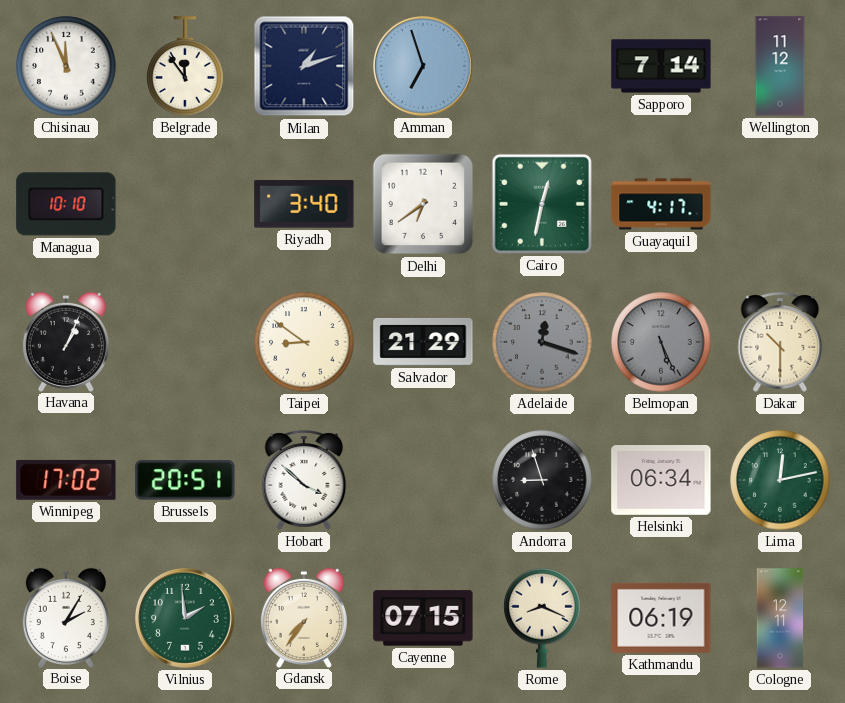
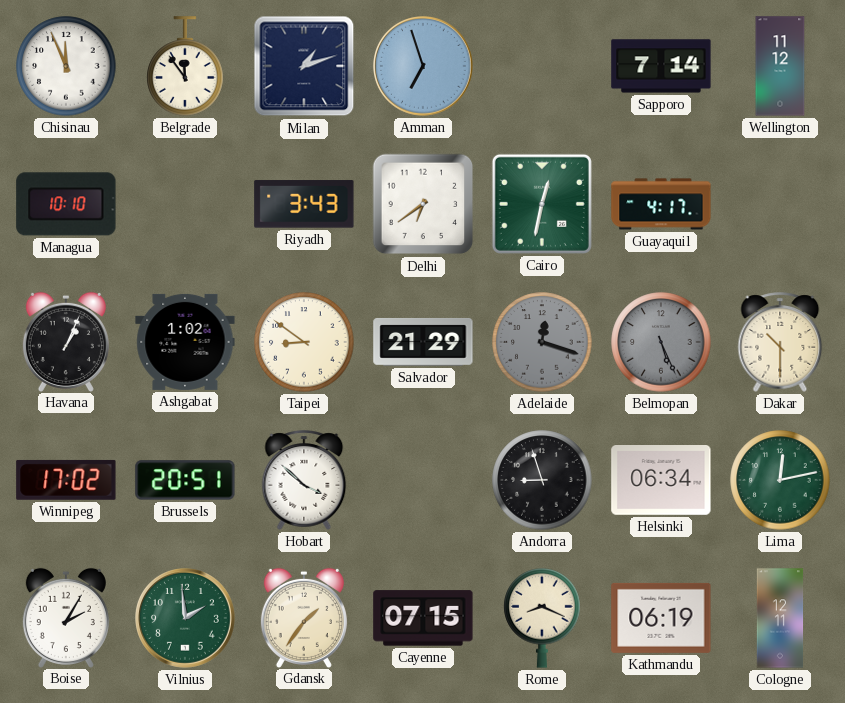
Riyadh: 3:40 -> 3:43
Ashgabat: none -> 1:02
Gdansk: 7:36 -> 1:36
